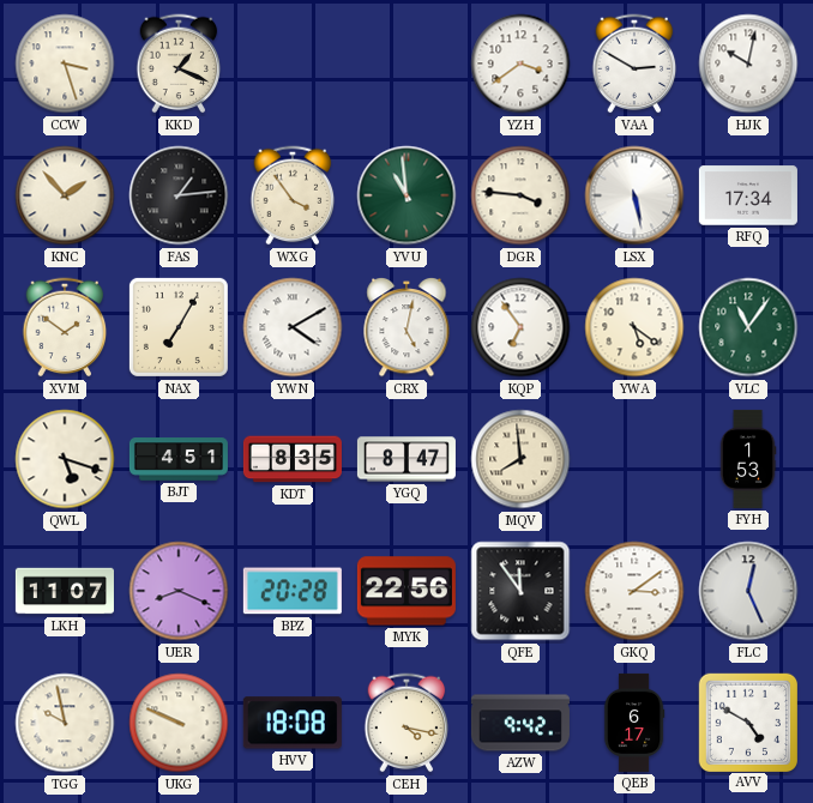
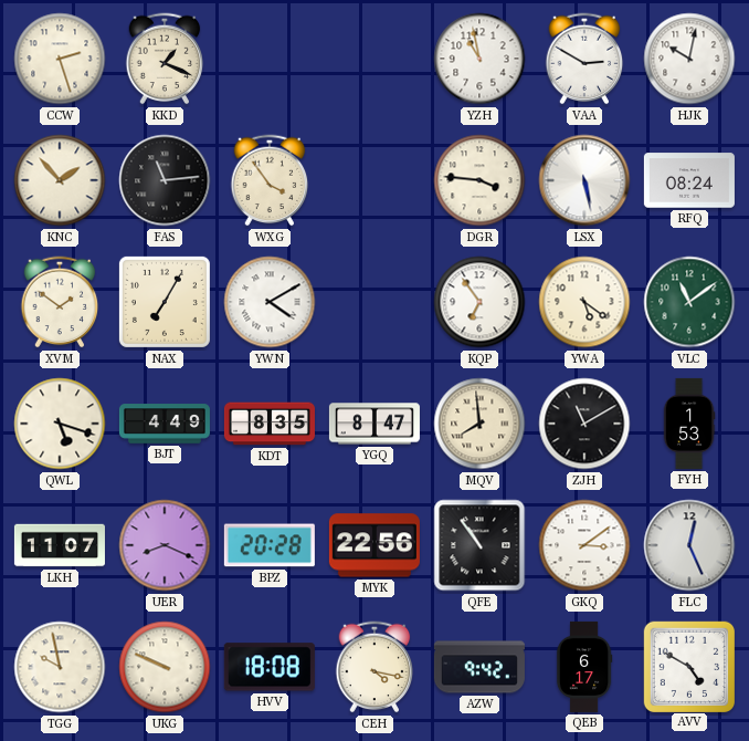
CCW: 3:27 -> 2:27
YZH: 3:39 -> 10:58
FAS: 1:14 -> 11:14
YVU: 10:59 -> none
RFQ: 17:34 -> 08:24
CRX: 5:02 -> none
VLC: 11:06 -> 11:09
BJT: 4:51 -> 4:49
ZJH: none -> 11:10
QFE: 11:54 -> 10:54
